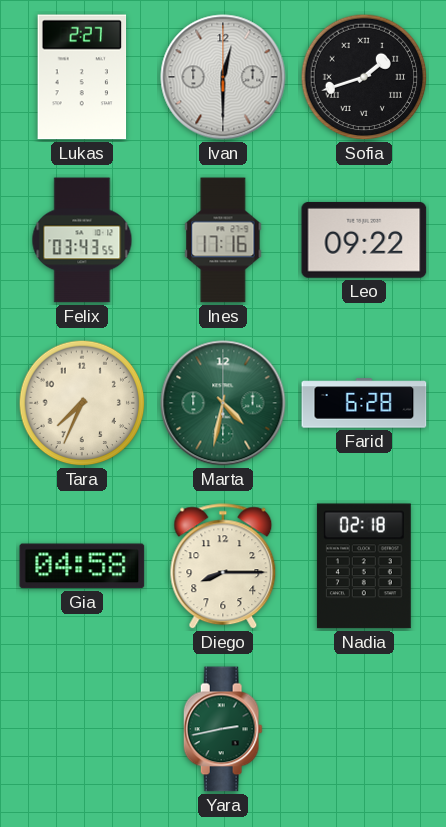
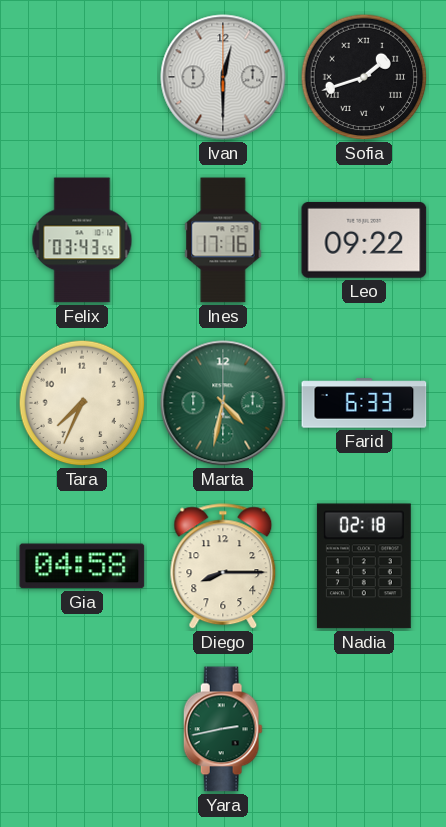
Lukas: 2:27 -> none
Farid: 6:28 -> 6:33
